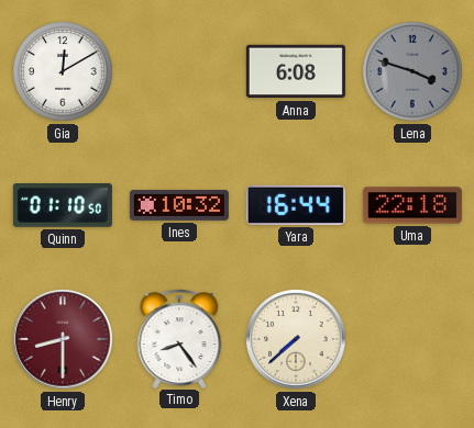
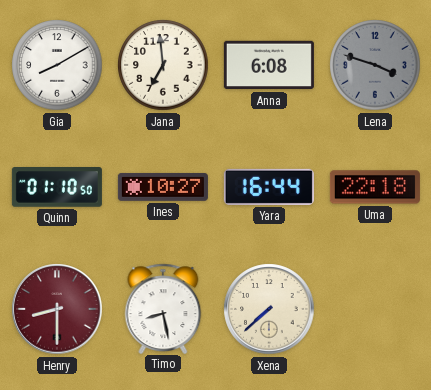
Gia: 12:10 -> 8:10
Jana: none -> 6:59
Ines: 10:32 -> 10:27
Timo: 8:24 -> 8:28
